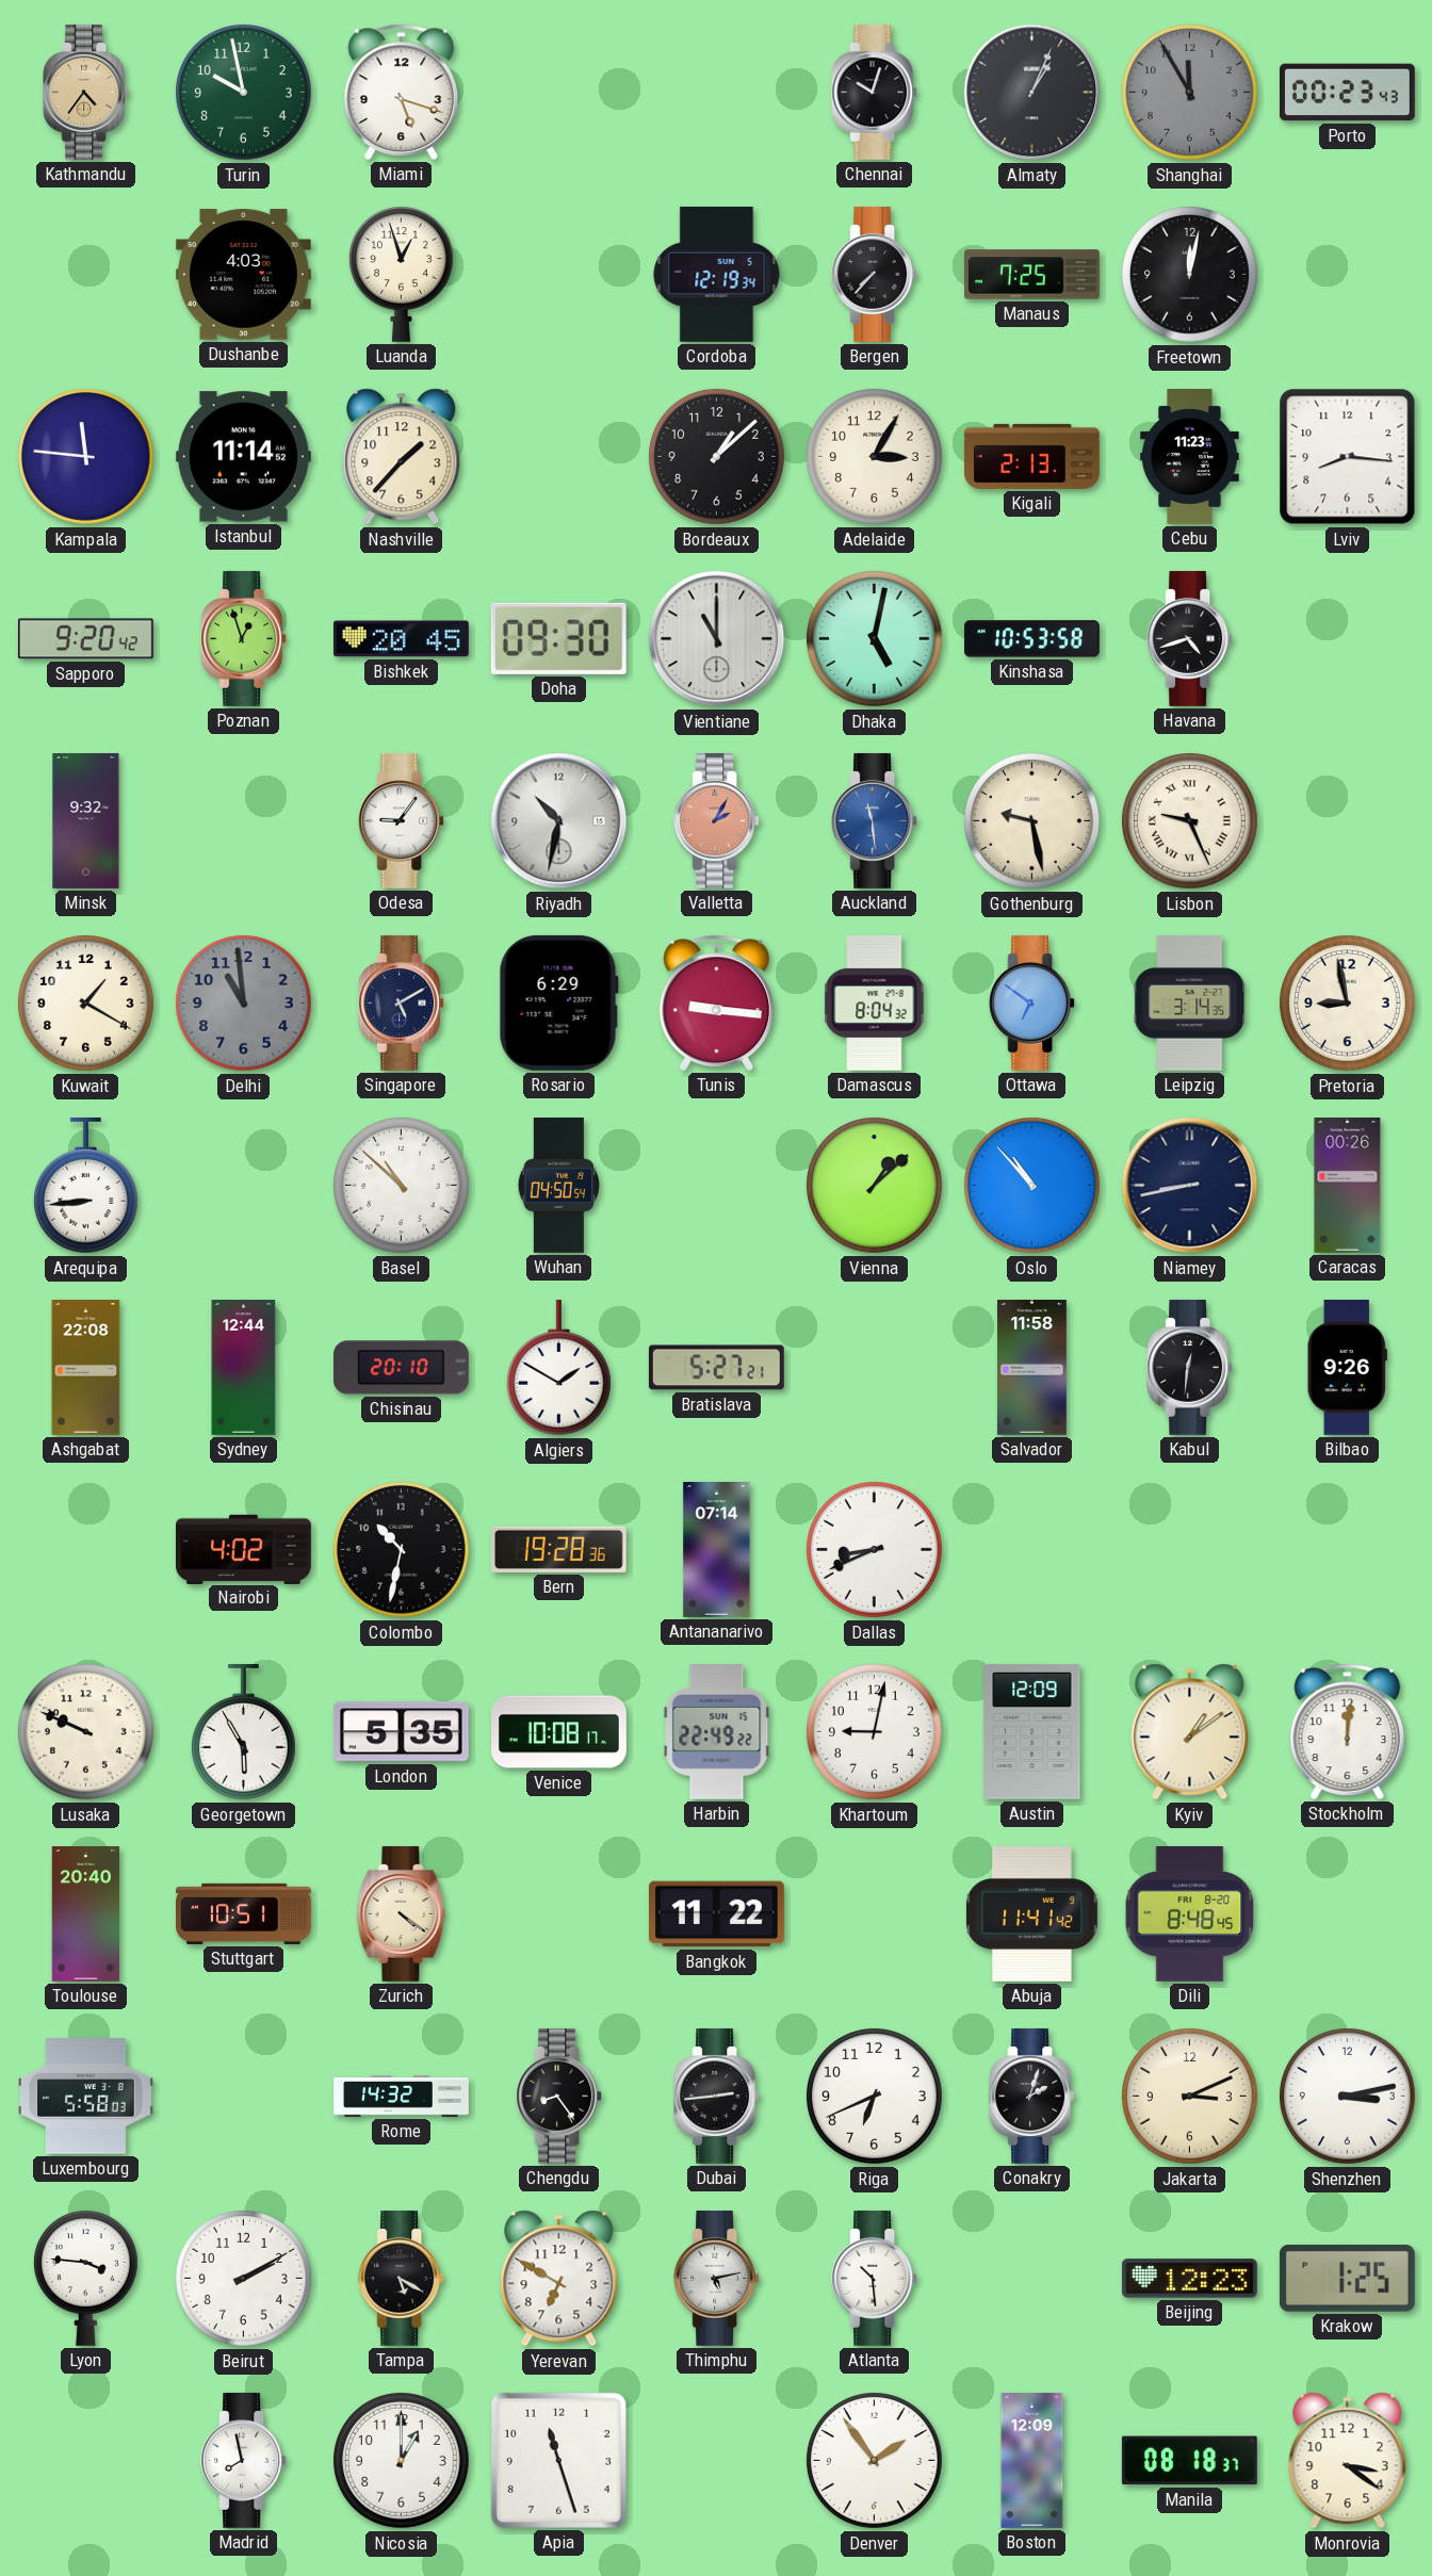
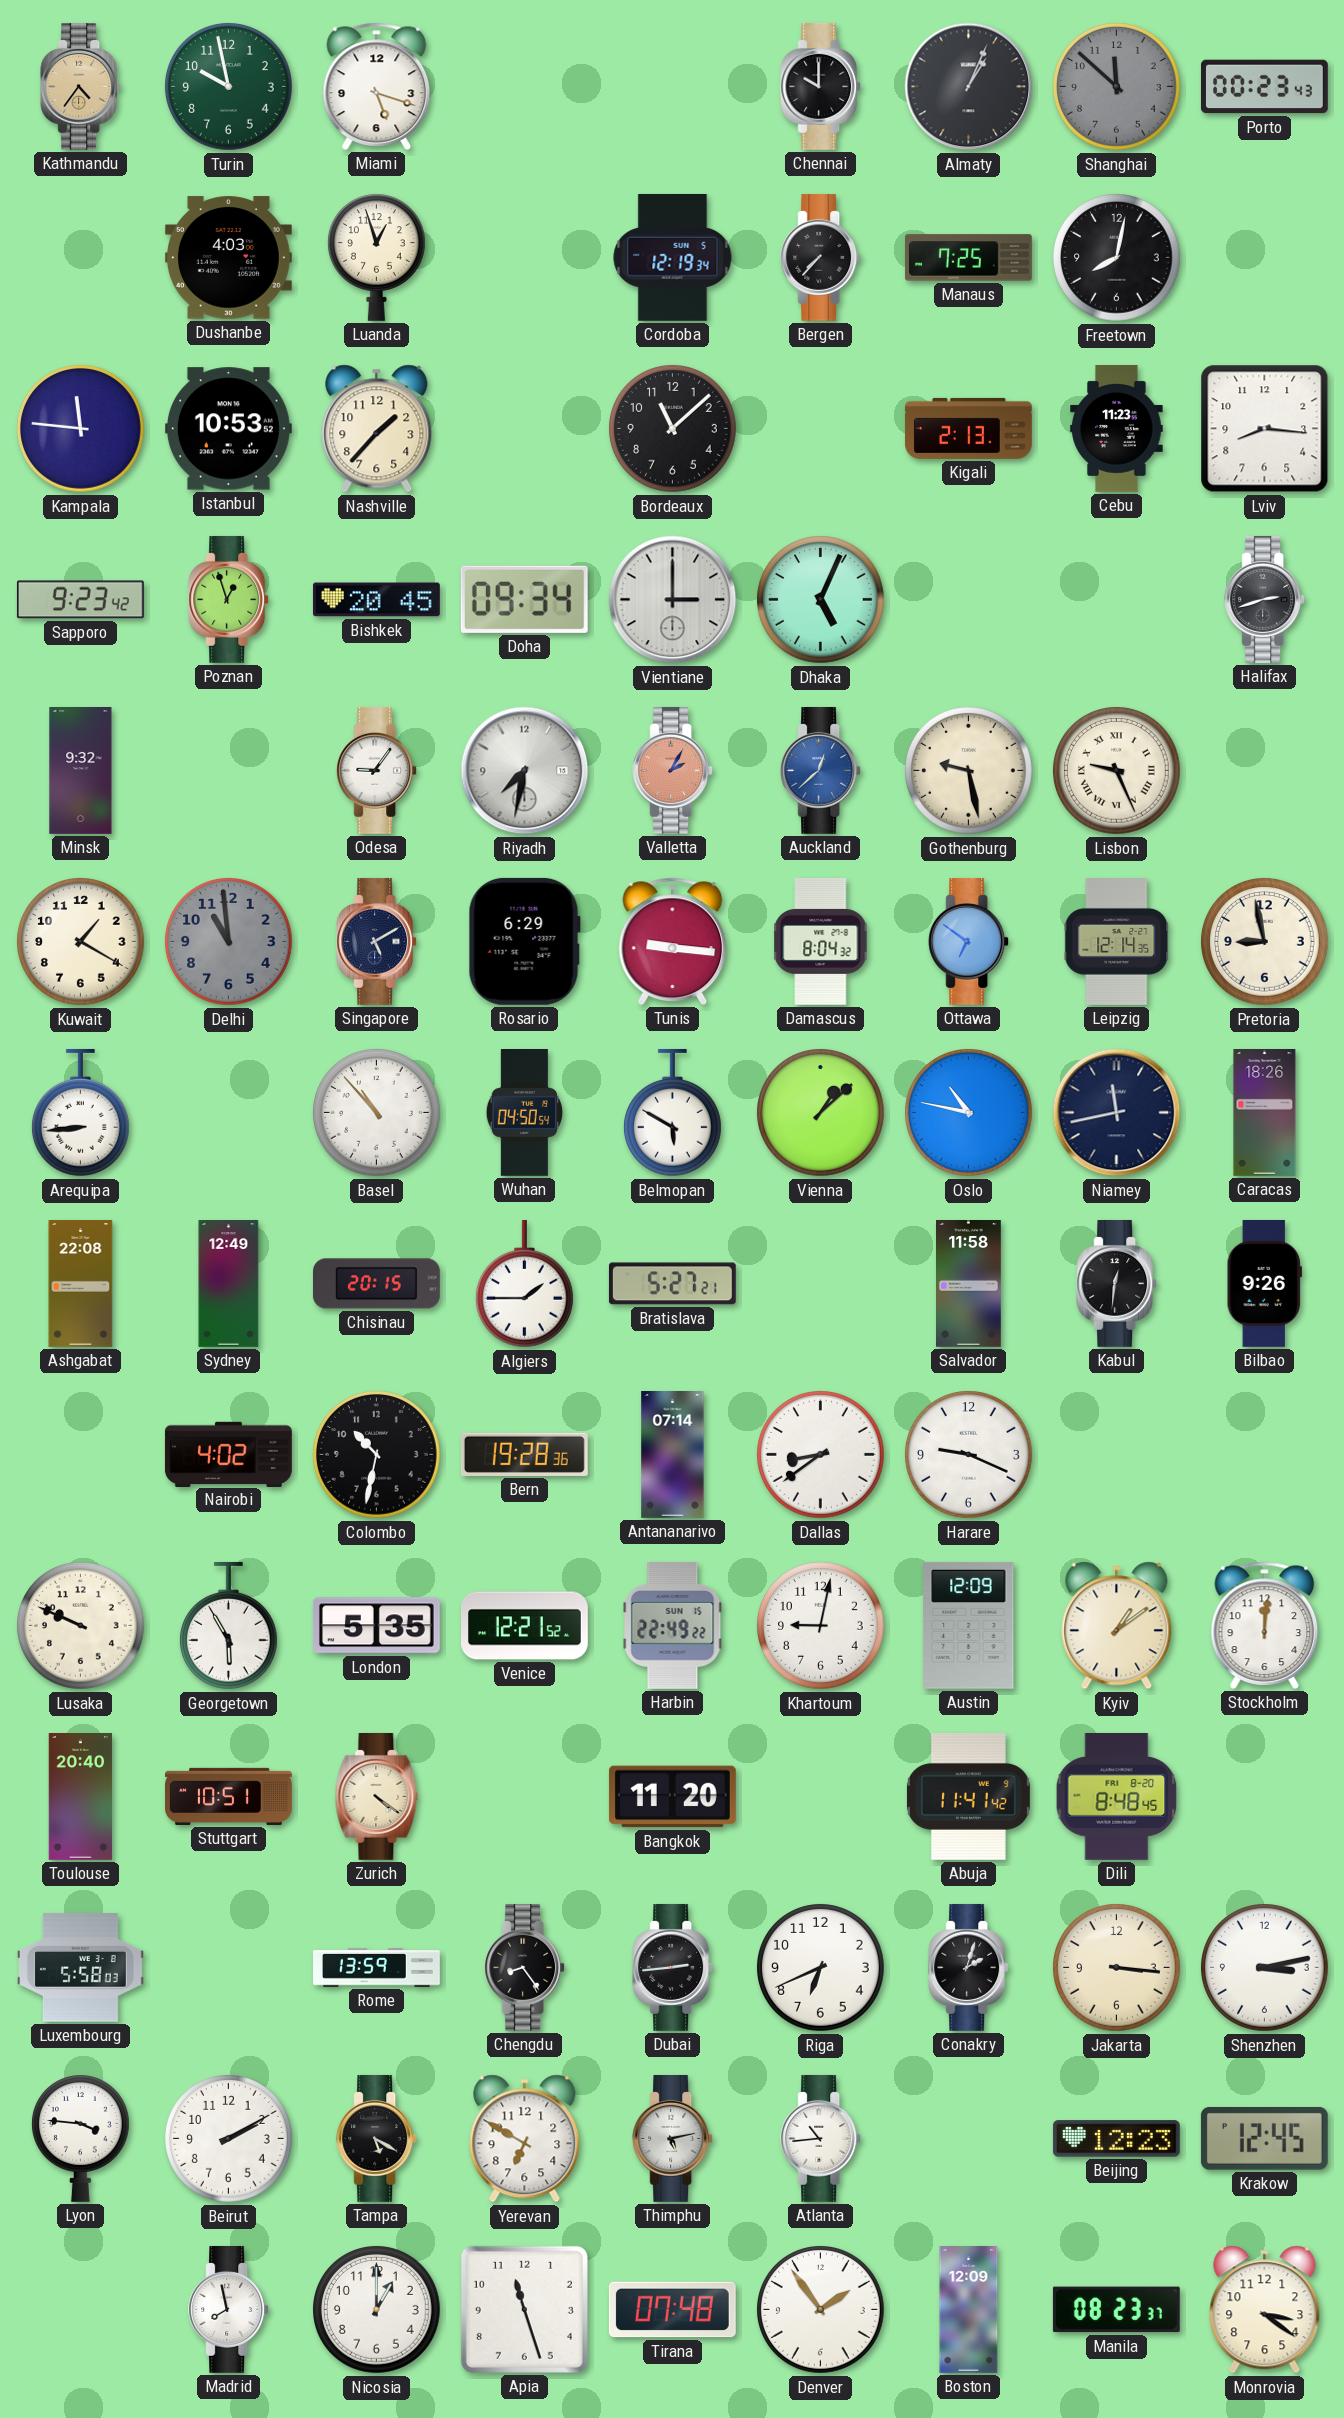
Chennai: 10:03 -> 10:00
Shanghai: 11:55 -> 11:52
Freetown: 12:02 -> 8:02
Istanbul: 11:14 -> 10:53
Bordeaux: 1:08 -> 11:08
Adelaide: 3:05 -> none
Sapporo: 9:20 -> 9:23
Doha: 09:30 -> 09:34
Vientiane: 11:00 -> 3:00
Dhaka: 5:02 -> 5:04
Kinshasa: 10:53 -> none
Havana: 4:42 -> none
Halifax: none -> 2:42
Riyadh: 10:32 -> 7:32
Auckland: 11:29 -> 12:38
Leipzig: 3:14 -> 12:14
Basel: 10:52 -> 10:53
Belmopan: none -> 5:50
Oslo: 10:53 -> 10:47
Niamey: 8:43 -> 11:43
Caracas: 00:26 -> 18:26
Sydney: 12:44 -> 12:49
Chisinau: 20:10 -> 20:15
Algiers: 1:50 -> 1:45
Dallas: 8:41 -> 8:39
Harare: none -> 9:19
Venice: 10:08 -> 12:21
Bangkok: 11:22 -> 11:20
Rome: 14:32 -> 13:59
Jakarta: 3:11 -> 3:16
Atlanta: 10:29 -> 10:44
Krakow: 1:25 -> 12:45
Tirana: none -> 07:48
Manila: 08:18 -> 08:23
